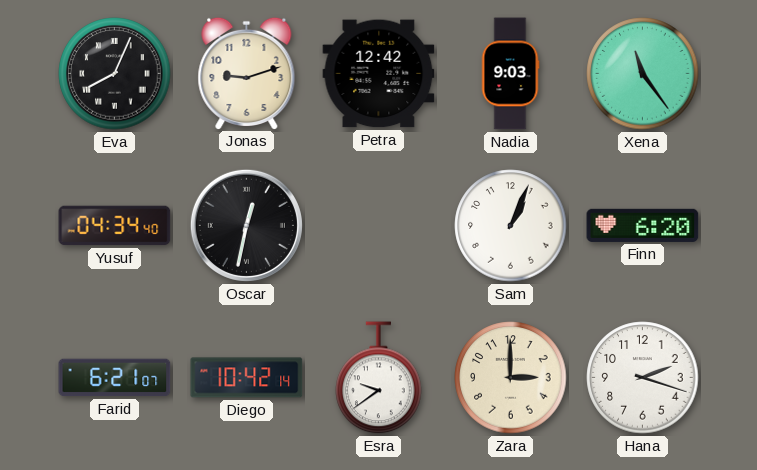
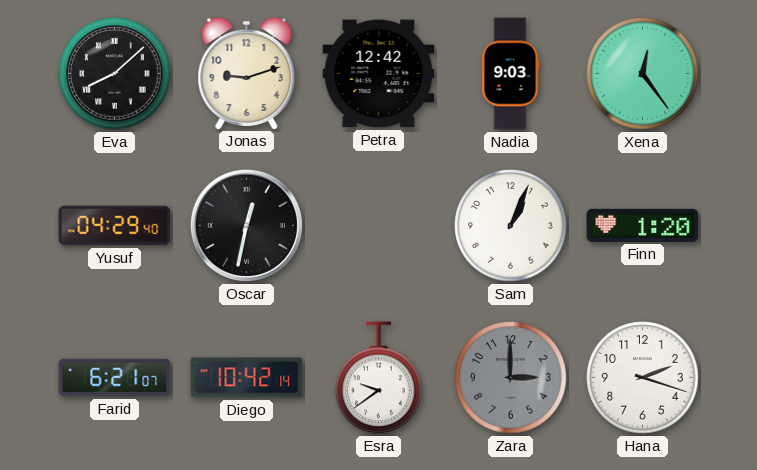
Eva: 8:04 -> 8:08
Xena: 11:24 -> 12:24
Yusuf: 04:34 -> 04:29
Finn: 6:20 -> 1:20
Zara dial: cream -> grey
